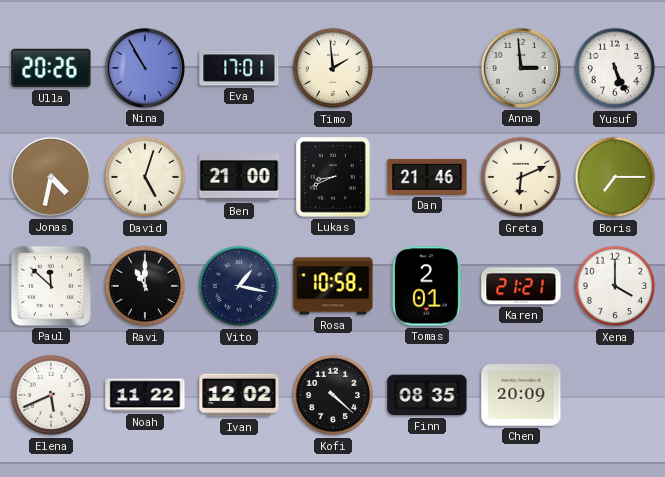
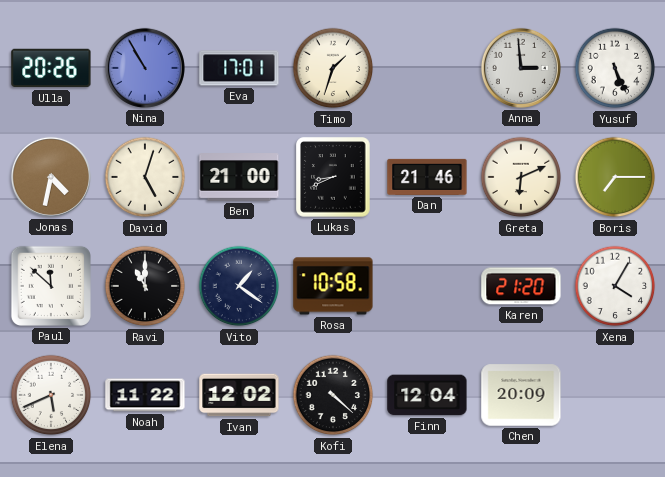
Timo: 1:59 -> 1:33
Vito: 1:17 -> 1:21
Tomas: 2:01 -> none
Karen: 21:21 -> 21:20
Xena: 4:00 -> 4:05
Finn: 08:35 -> 12:04
